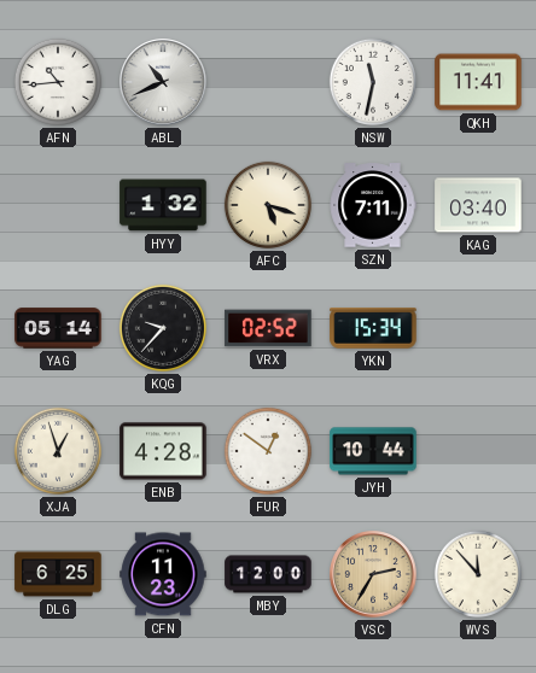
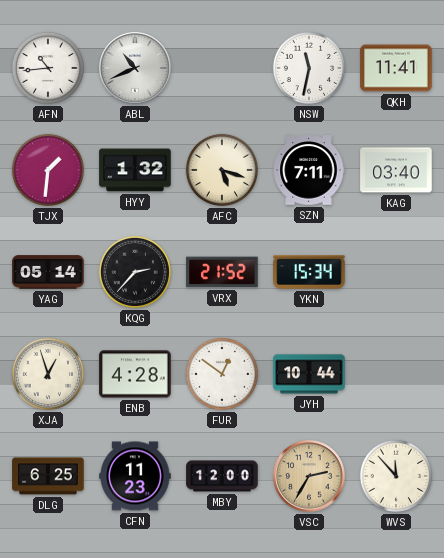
TJX: none -> 1:31
KQG: 9:37 -> 2:37
VRX: 02:52 -> 21:52
